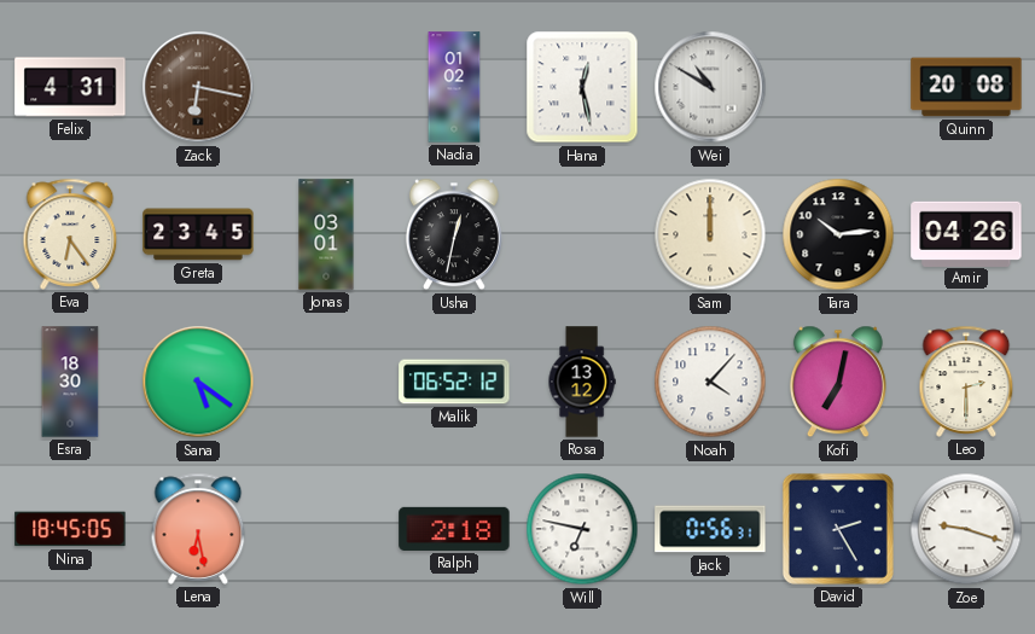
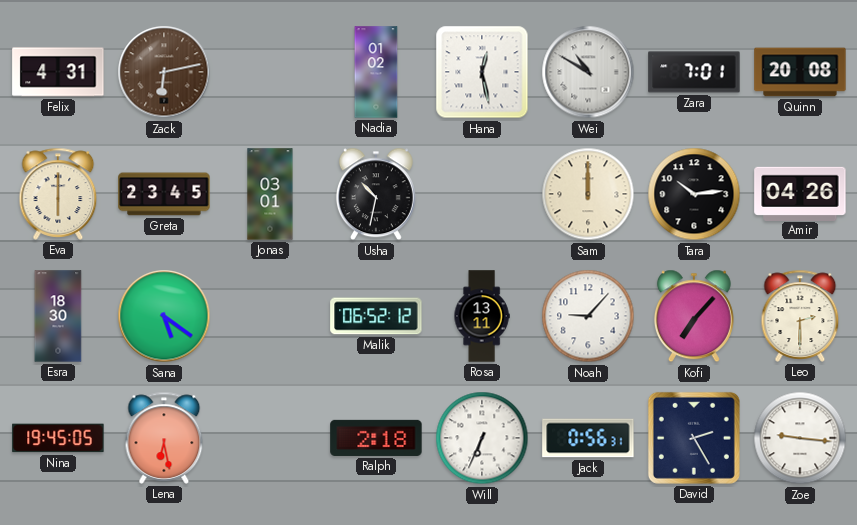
Zack: 6:17 -> 6:13
Zara: none -> 7:01
Eva: 6:24 -> 6:00
Usha: 12:32 -> 10:32
Rosa: 13:12 -> 13:11
Noah: 4:07 -> 9:07
Kofi: 7:02 -> 7:07
Nina: 18:45 -> 19:45
Will: 6:47 -> 6:34
Zoe: 9:18 -> 9:16
